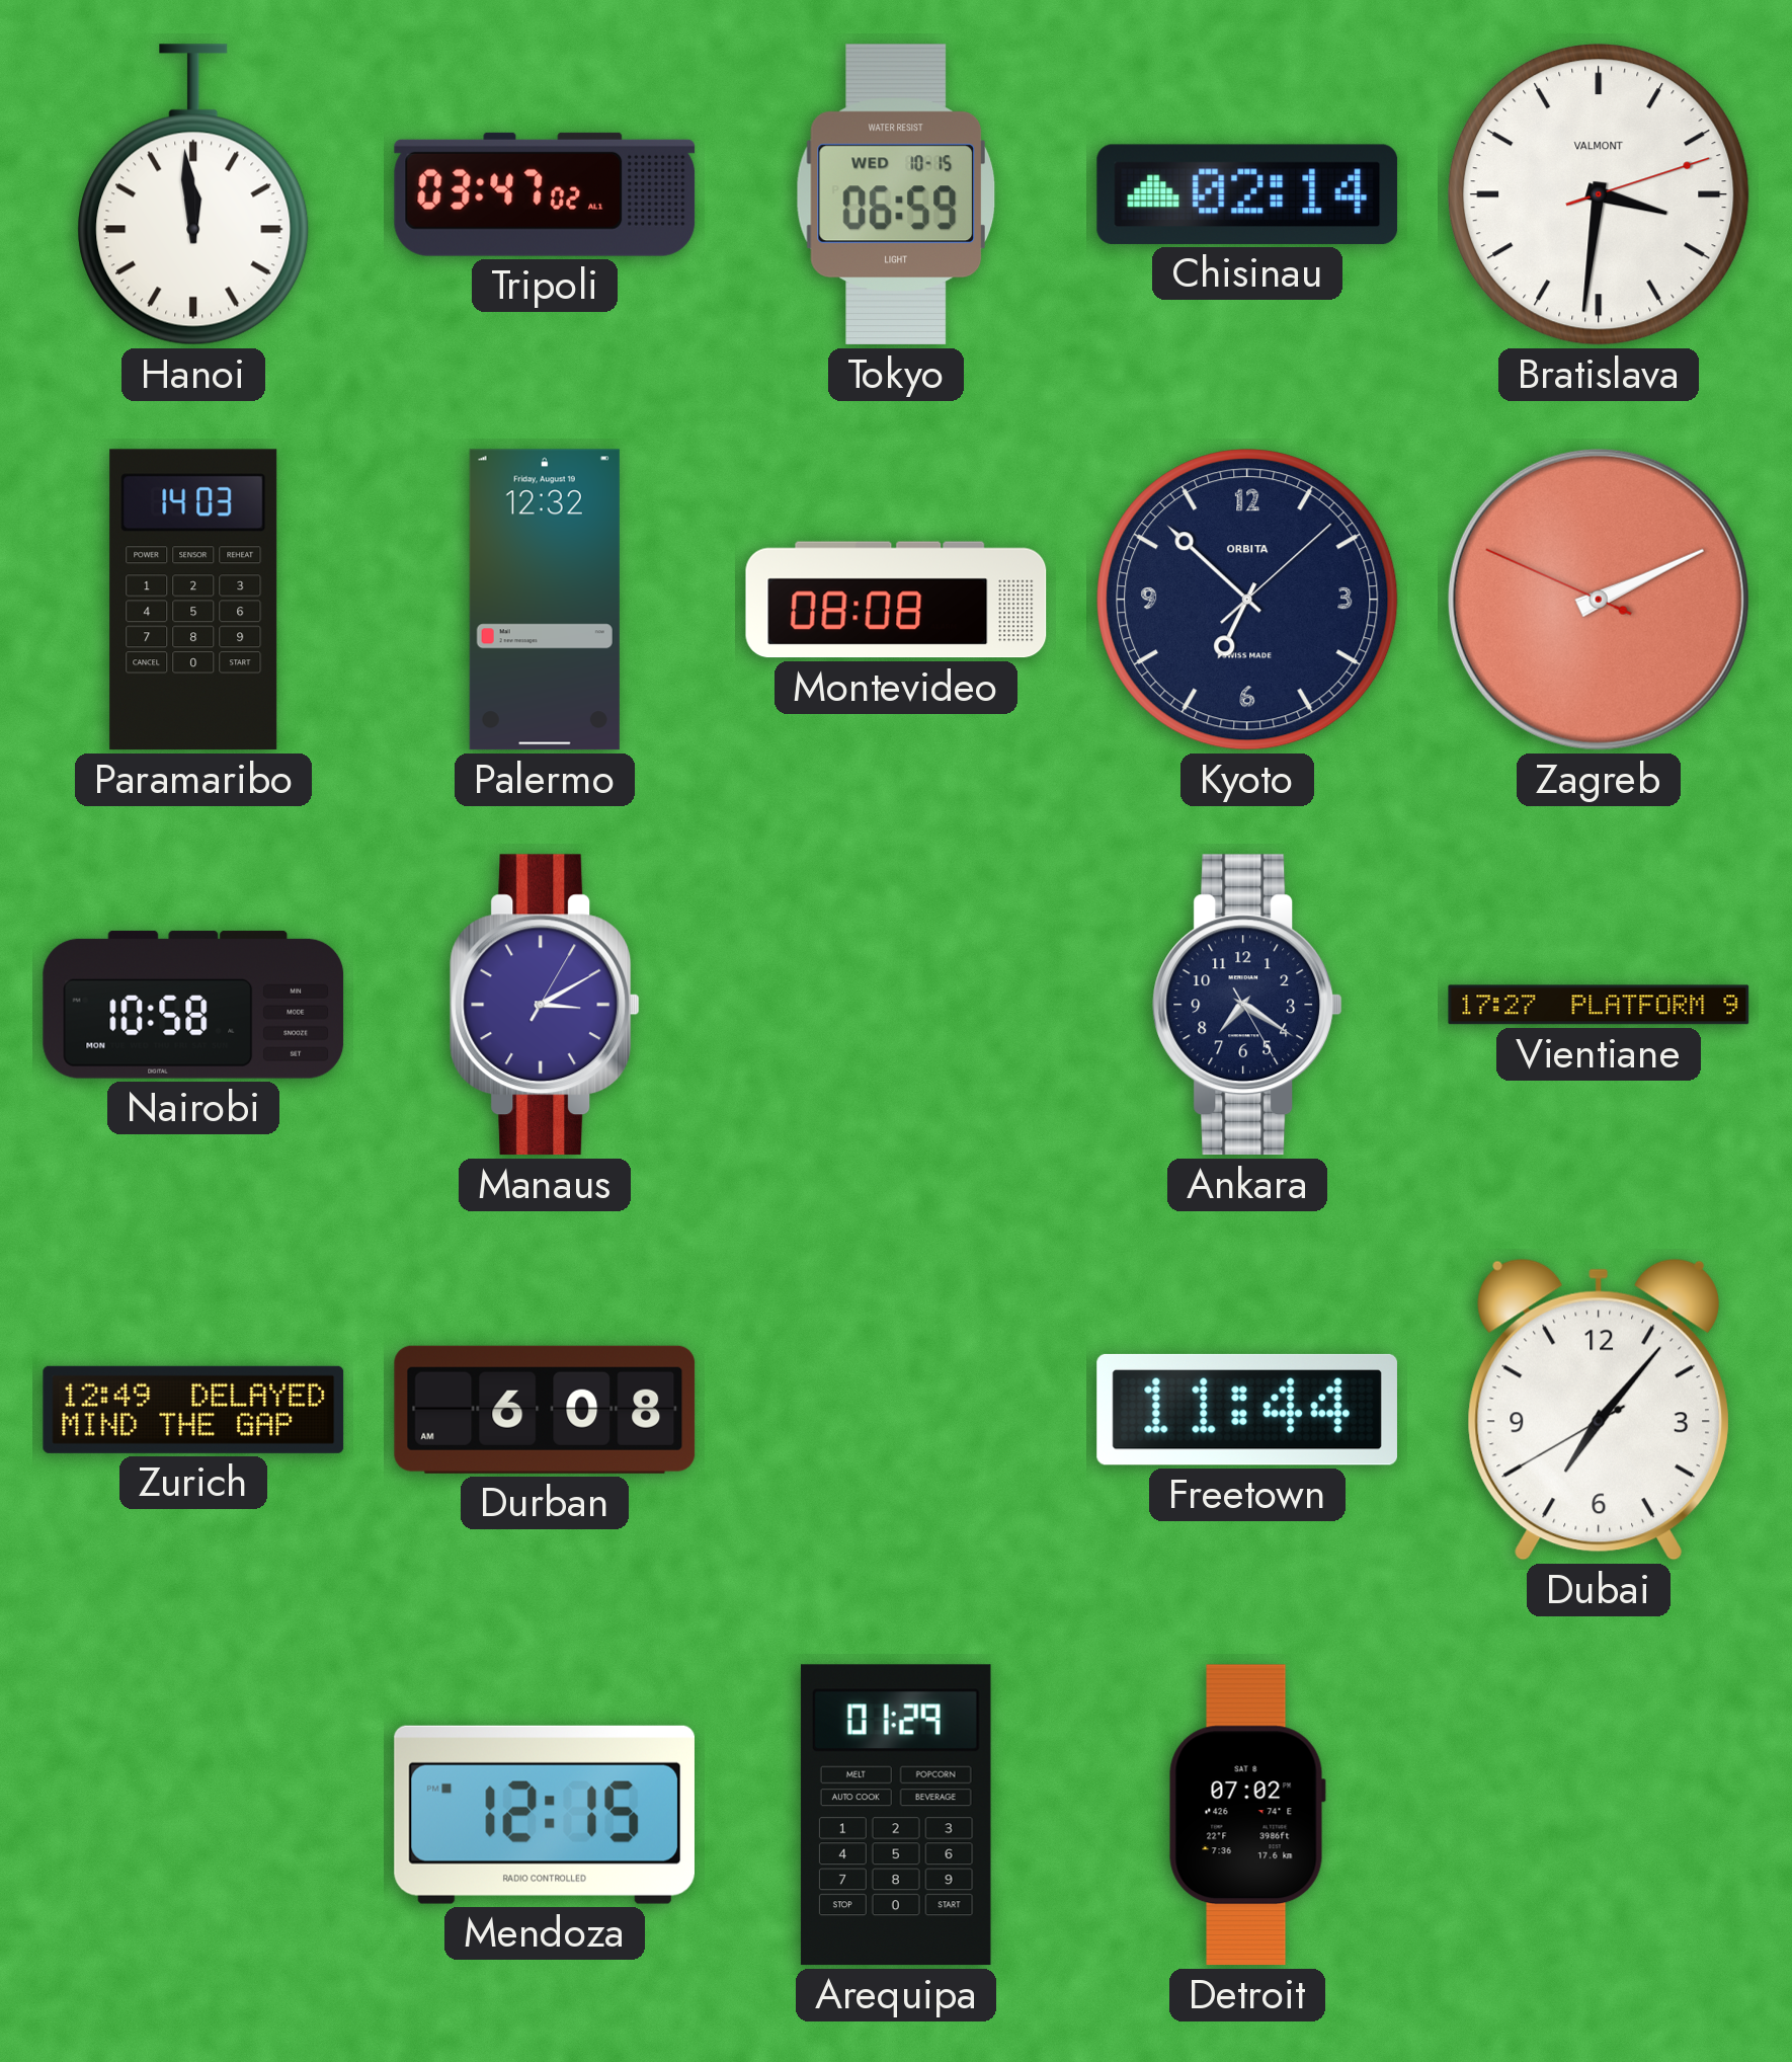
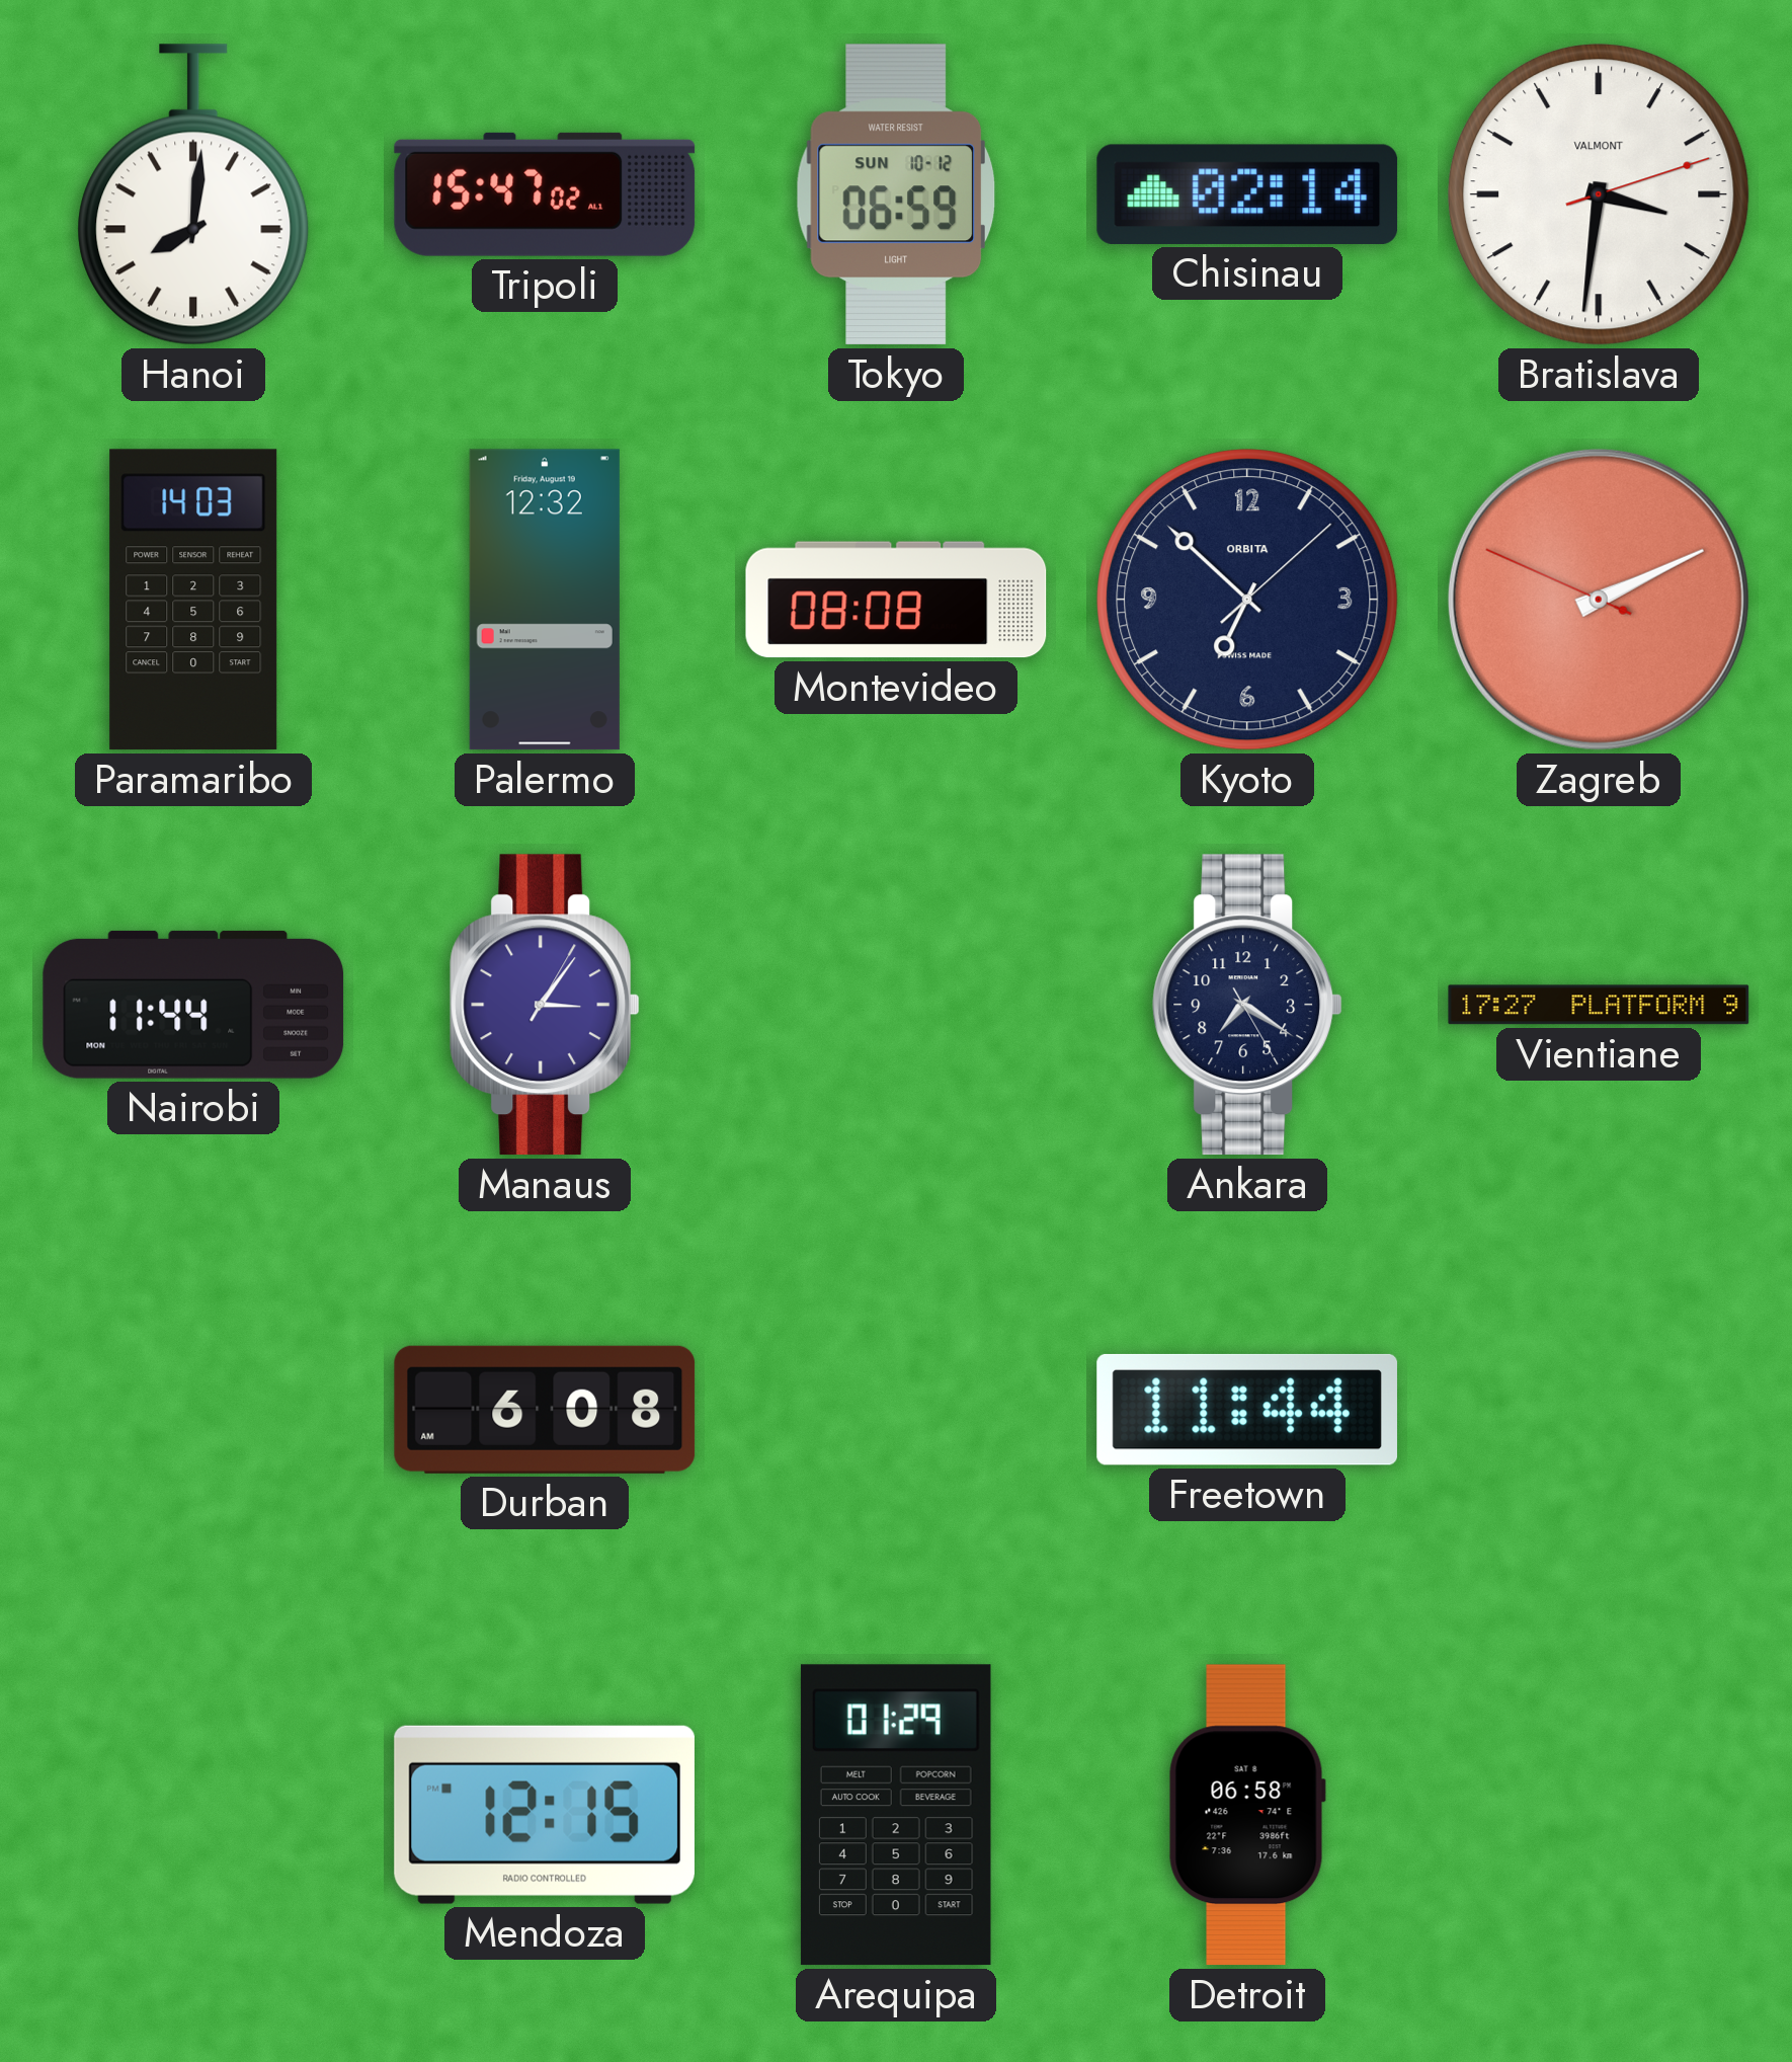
Hanoi: 11:59 -> 8:01
Tripoli: 03:47 -> 15:47
Tokyo date: WED 10-15 -> SUN 10-12
Nairobi: 10:58 -> 11:44
Manaus: 3:10 -> 3:06
Zurich: 12:49 -> none
Dubai: 7:06 -> none
Detroit: 07:02 -> 06:58
